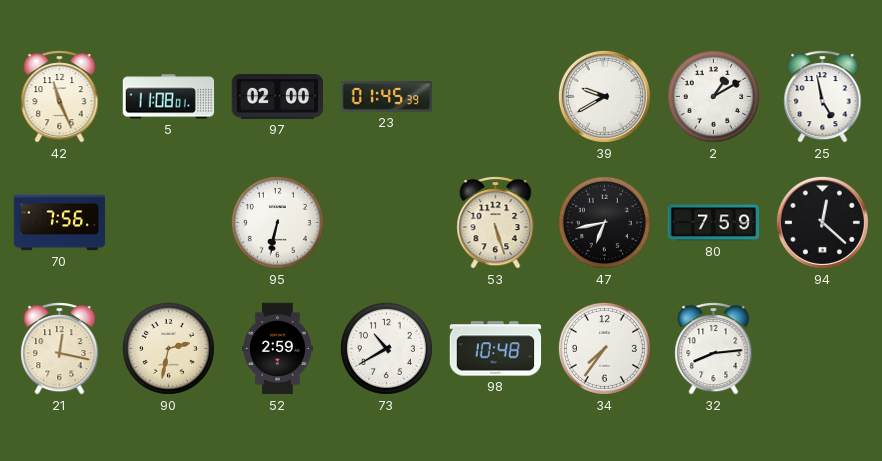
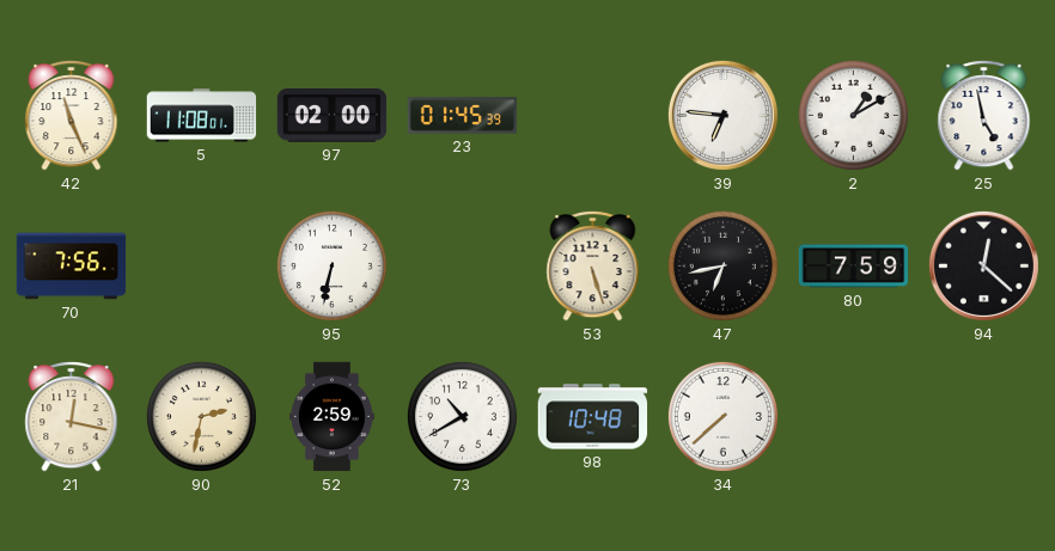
39: 9:40 -> 6:46
34: 7:36 -> 7:38
32: 8:14 -> none
